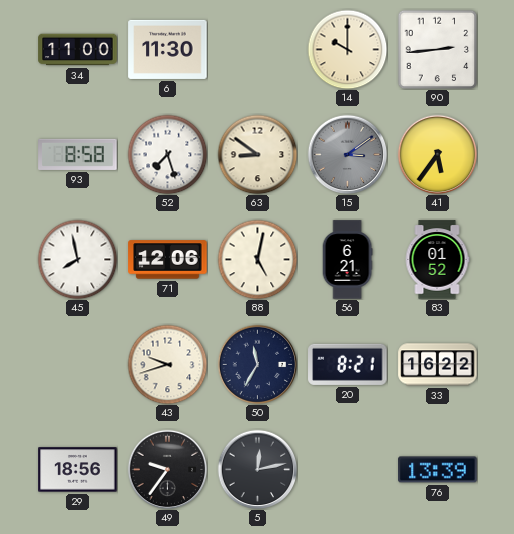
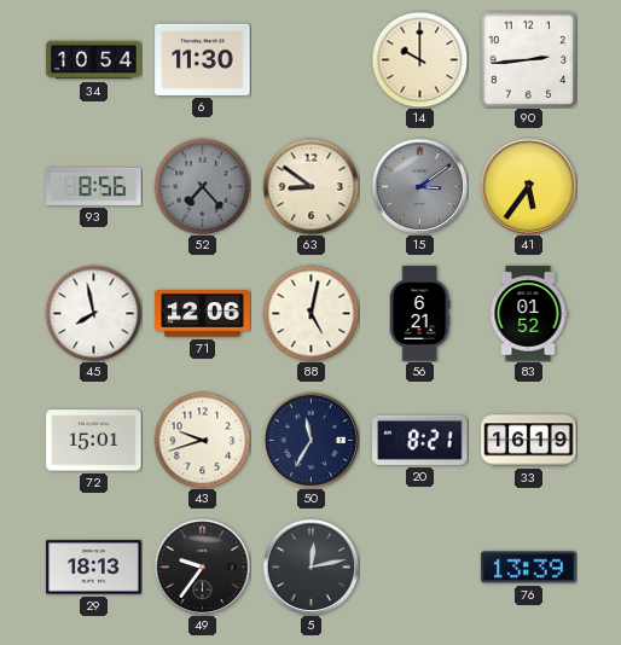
34: 11:00 -> 10:54
93: 8:58 -> 8:56
52: 7:27 -> 7:23
52 dial: white -> grey
72: none -> 15:01
33: 16:22 -> 16:19
29: 18:56 -> 18:13
